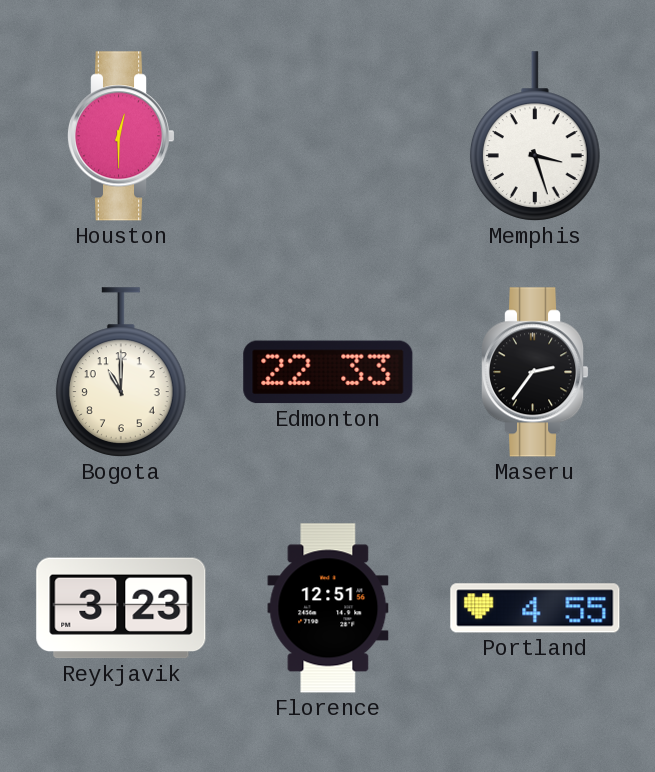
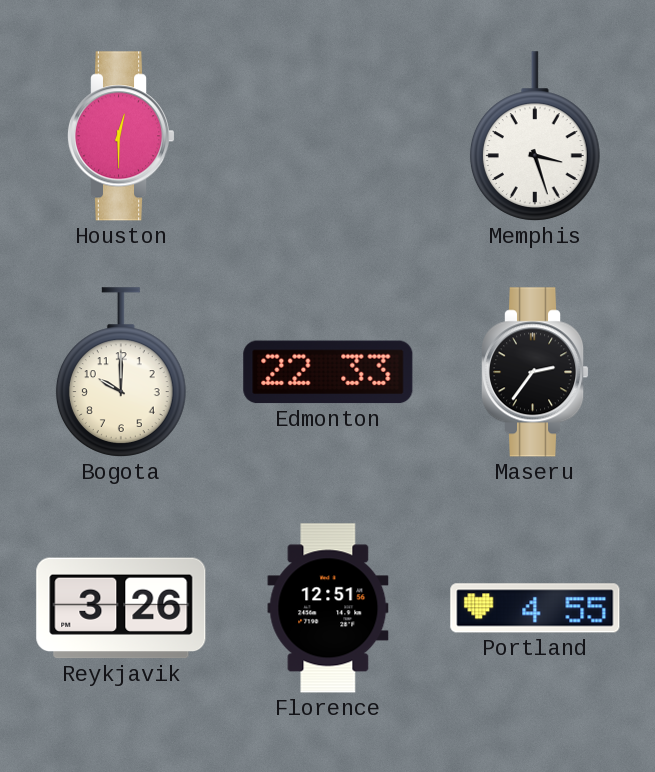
Bogota: 11:00 -> 10:00
Reykjavik: 3:23 -> 3:26
